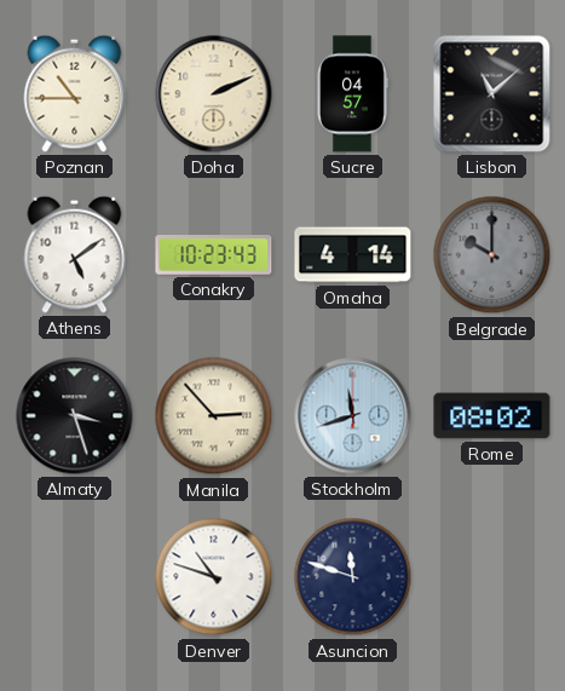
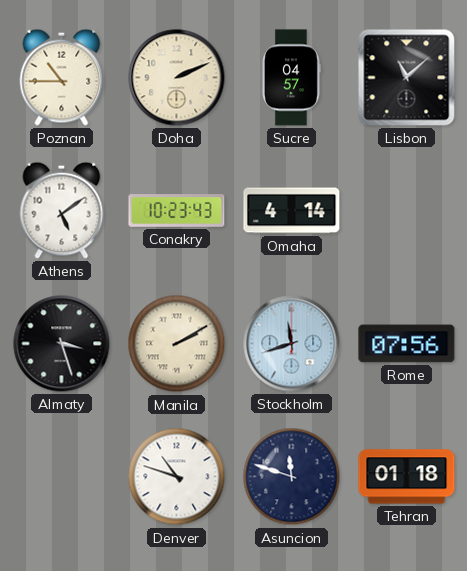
Belgrade: 10:00 -> none
Manila: 2:53 -> 2:10
Rome: 08:02 -> 07:56
Tehran: none -> 01:18
